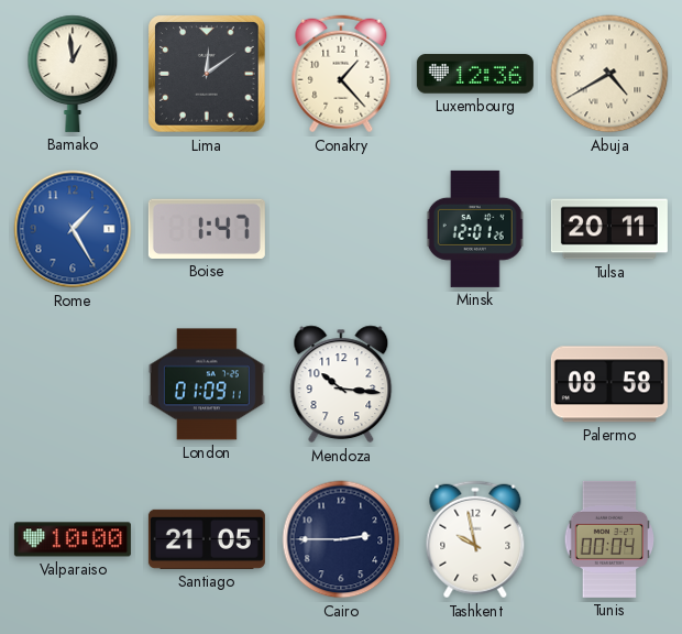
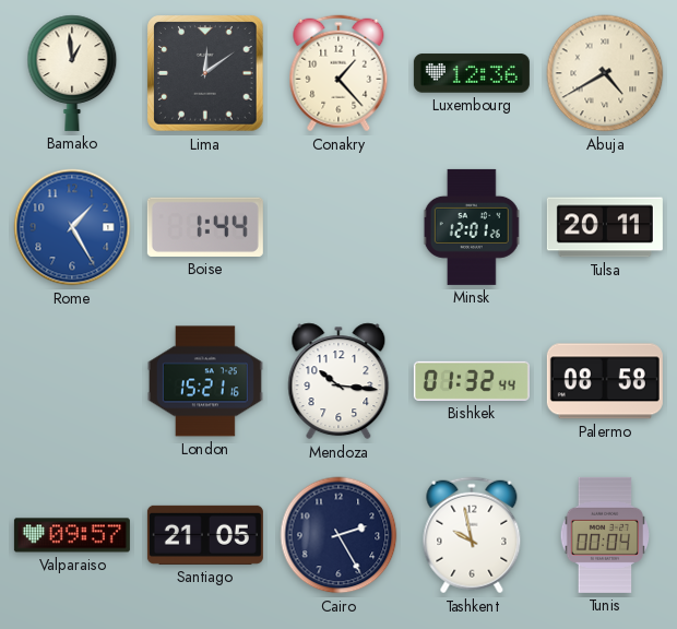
Boise: 1:47 -> 1:44
London: 01:09 -> 15:21
Bishkek: none -> 01:32
Valparaiso: 10:00 -> 09:57
Cairo: 2:45 -> 2:25
